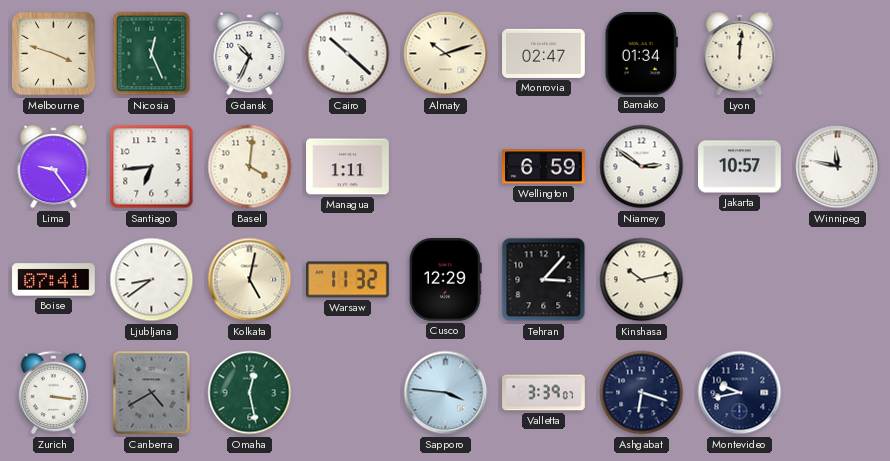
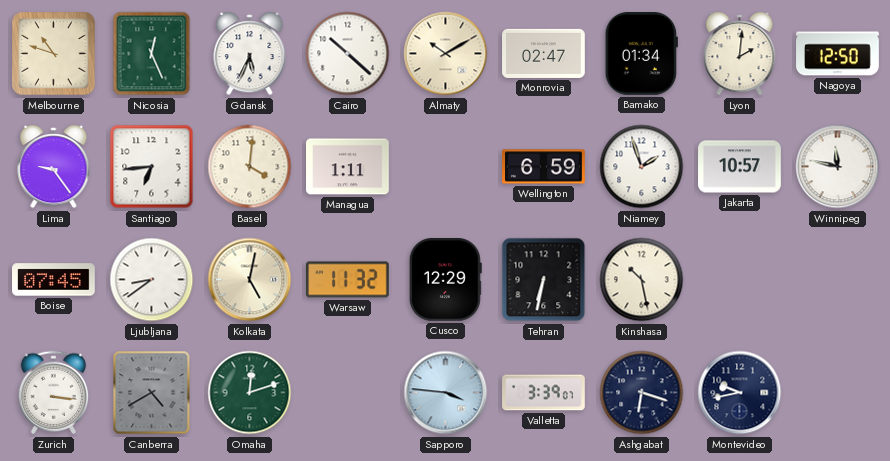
Melbourne: 3:48 -> 10:48
Gdansk: 10:34 -> 5:34
Almaty: 10:12 -> 10:10
Lyon: 12:01 -> 2:01
Nagoya: none -> 12:50
Niamey: 2:51 -> 1:57
Boise: 07:41 -> 07:45
Tehran: 3:07 -> 6:32
Kinshasa: 10:13 -> 10:28
Omaha: 12:28 -> 12:12
